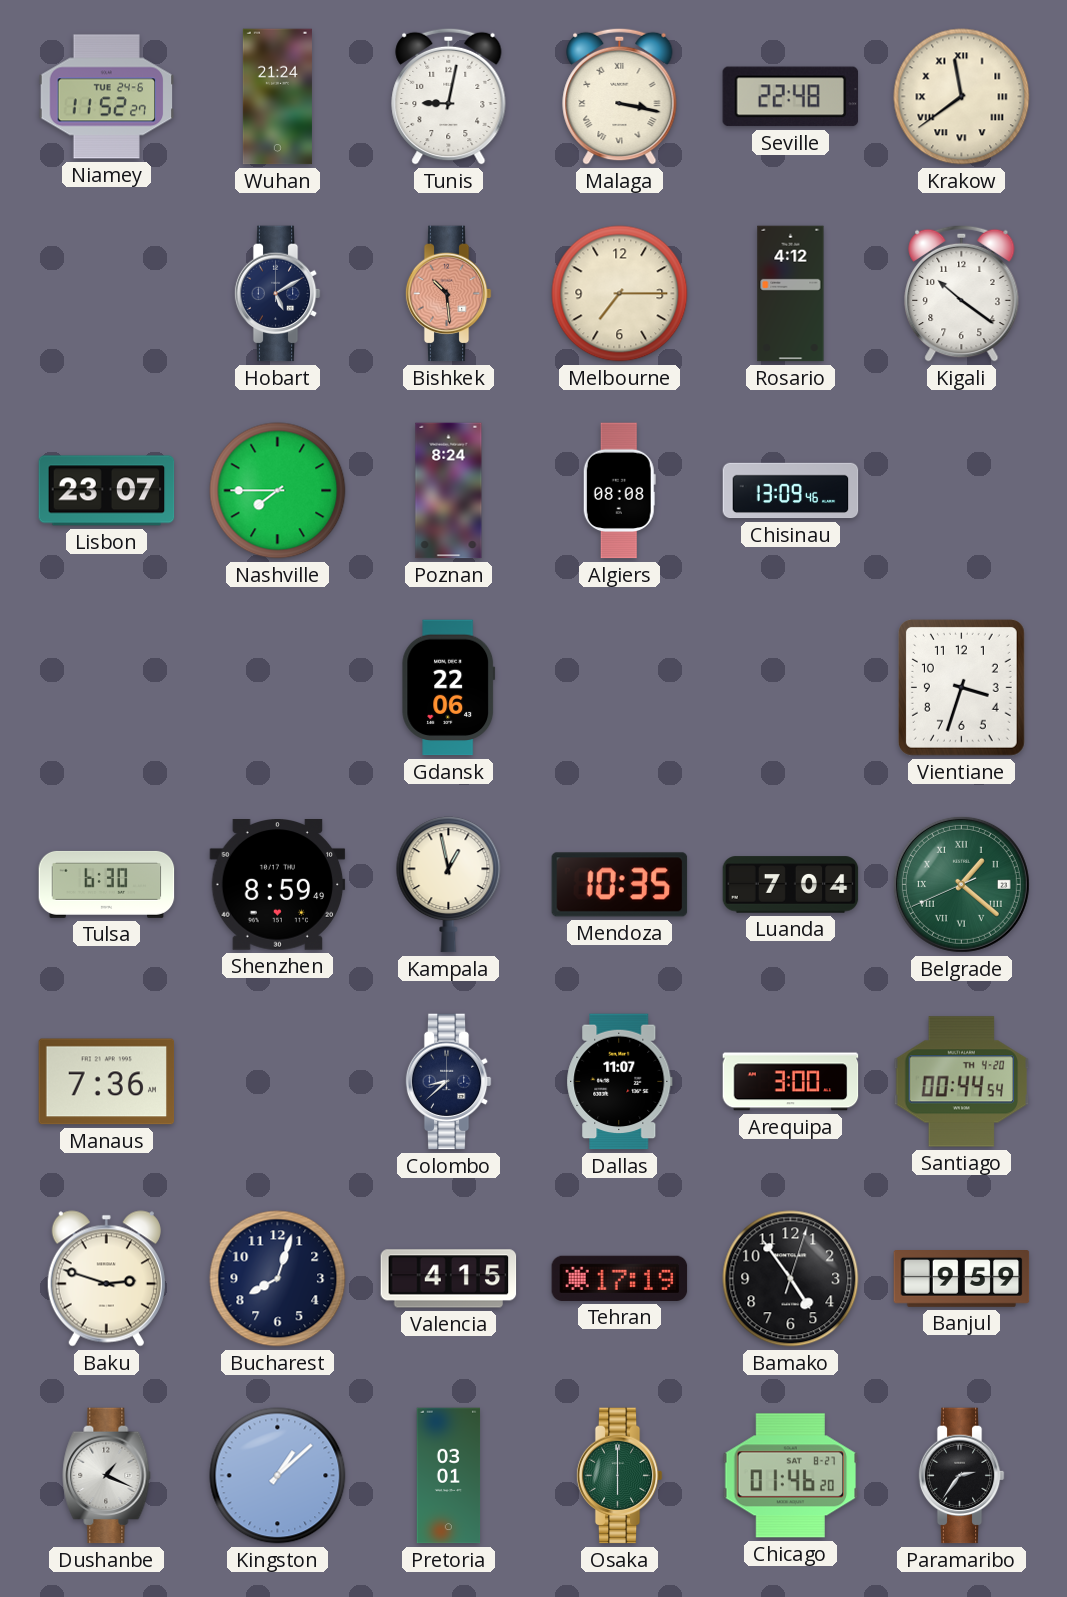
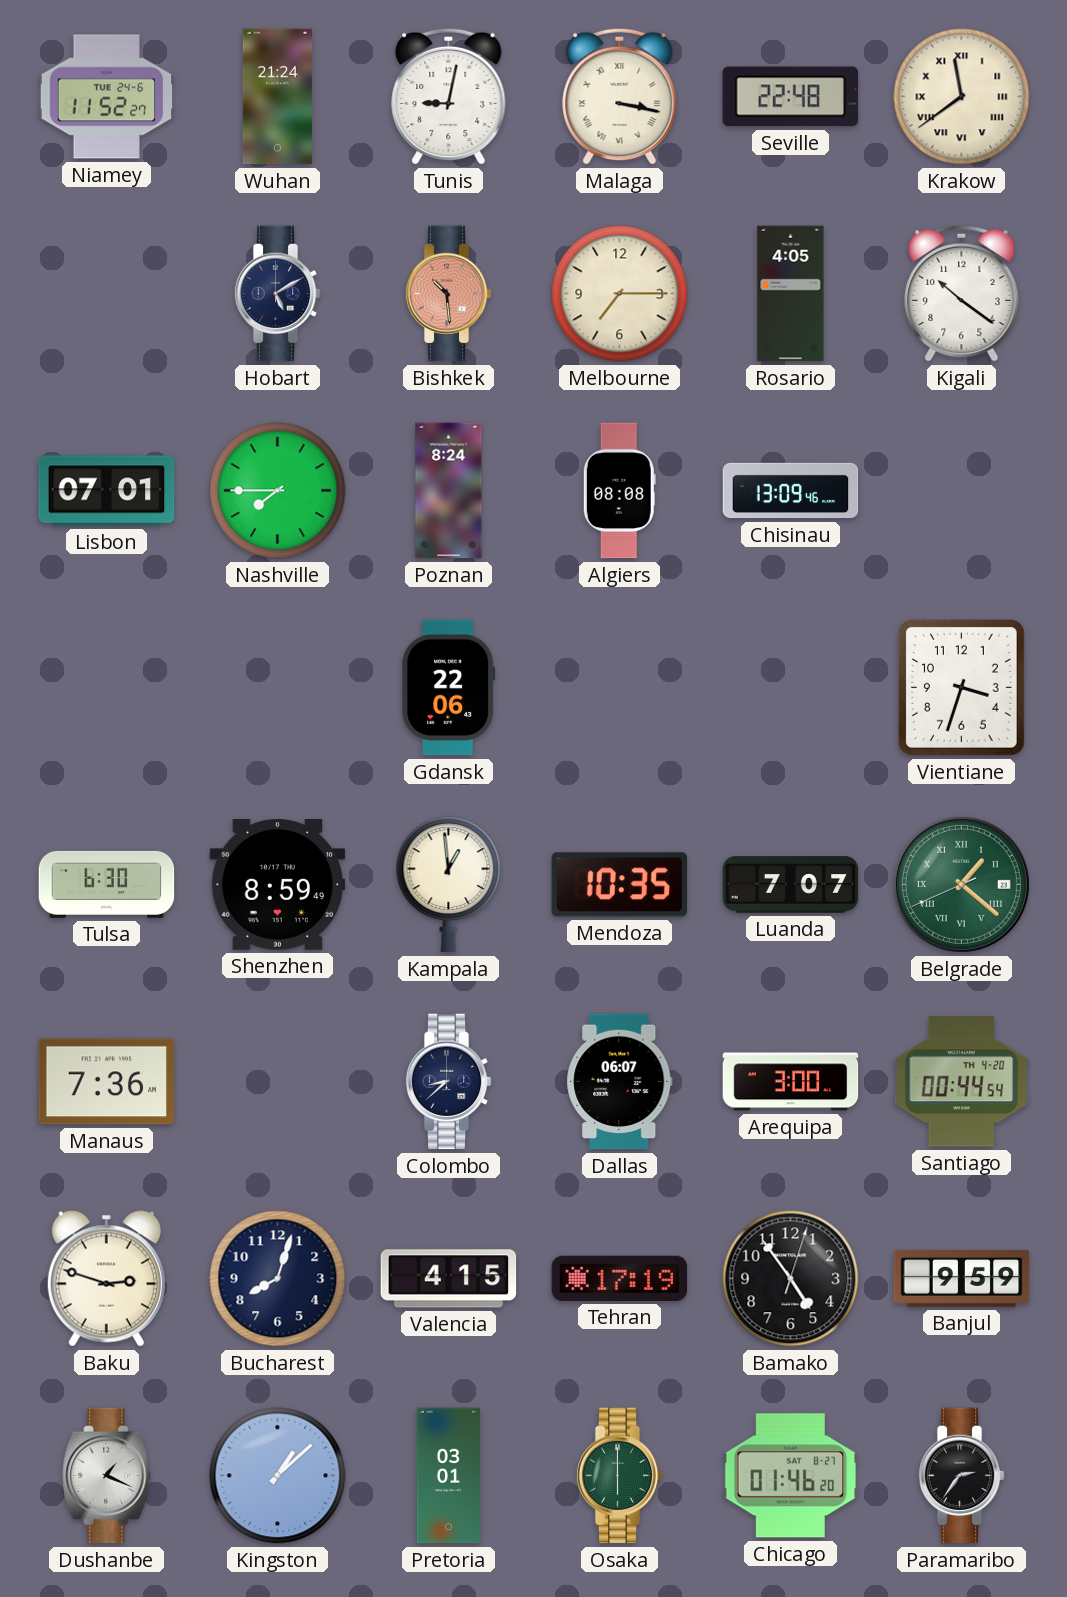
Rosario: 4:12 -> 4:05
Lisbon: 23:07 -> 07:01
Kampala: 12:58 -> 12:59
Luanda: 7:04 -> 7:07
Dallas: 11:07 -> 06:07
